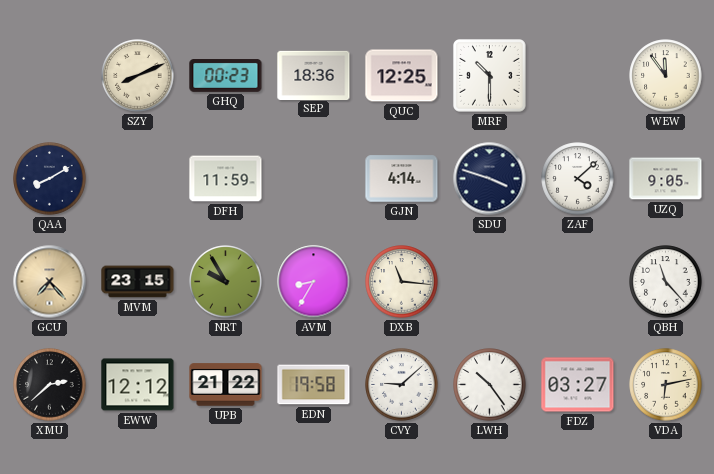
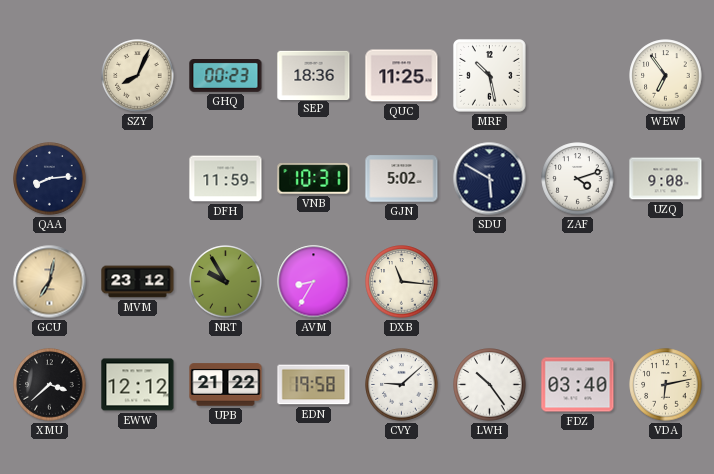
SZY: 8:11 -> 8:04
QUC: 12:25 -> 11:25
MRF: 10:30 -> 10:28
WEW: 11:54 -> 6:54
QAA: 8:10 -> 8:14
VNB: none -> 10:31
GJN: 4:14 -> 5:02
SDU: 3:48 -> 5:50
ZAF: 4:08 -> 4:12
UZQ: 9:05 -> 9:08
GCU: 7:23 -> 7:02
MVM: 23:15 -> 23:12
QBH: 11:23 -> none
XMU: 2:38 -> 3:38
FDZ: 03:27 -> 03:40
